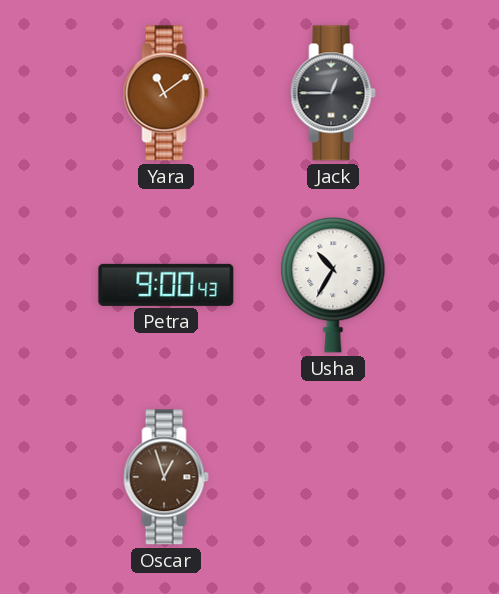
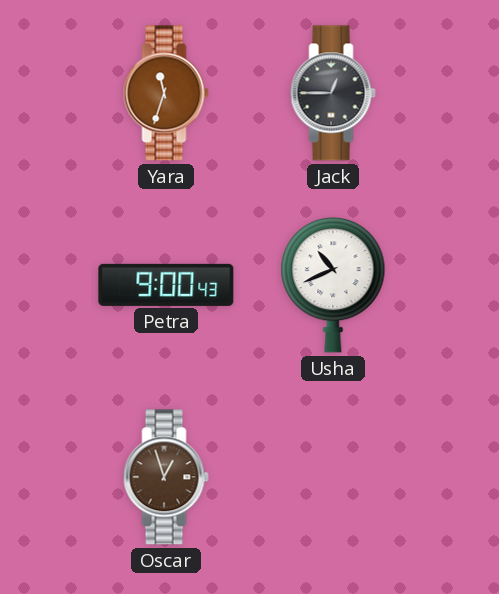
Yara: 11:09 -> 11:33
Usha: 10:35 -> 10:41
